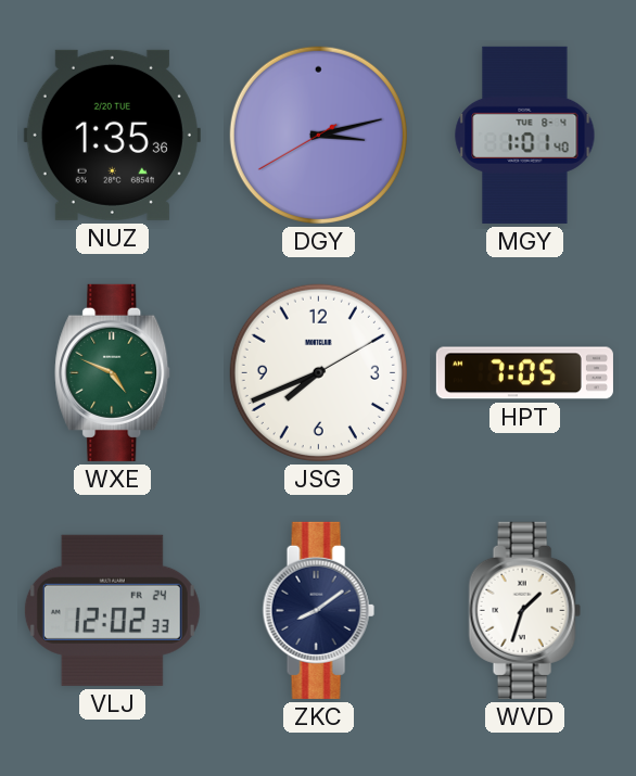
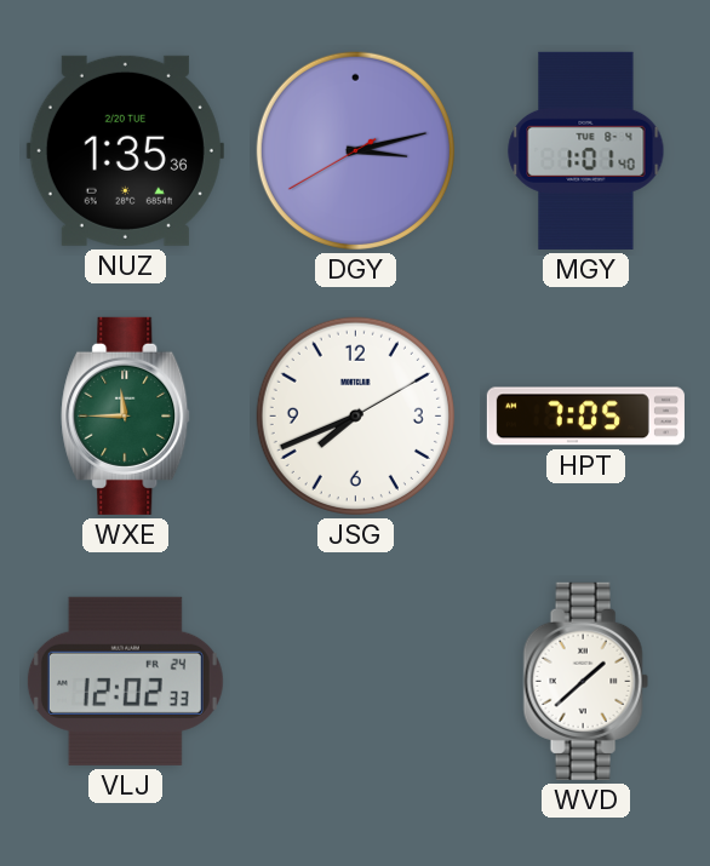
WXE: 4:49 -> 11:45
ZKC: 8:09 -> none
WVD: 1:33 -> 1:38
